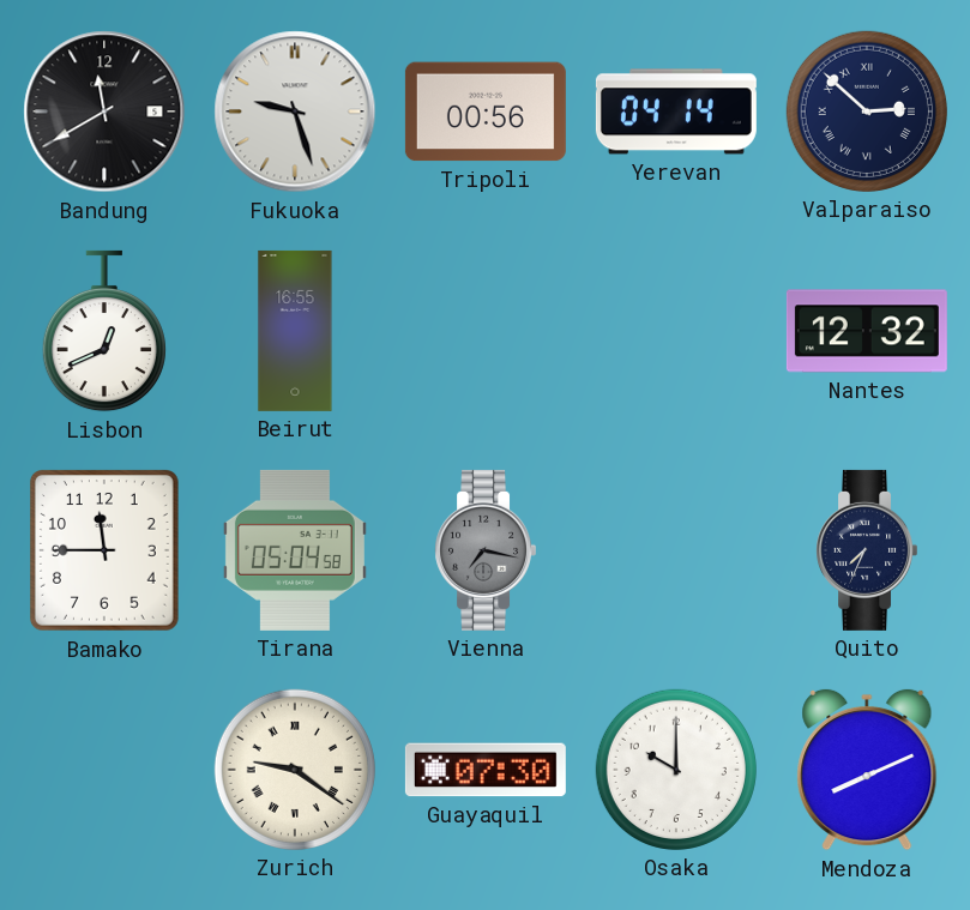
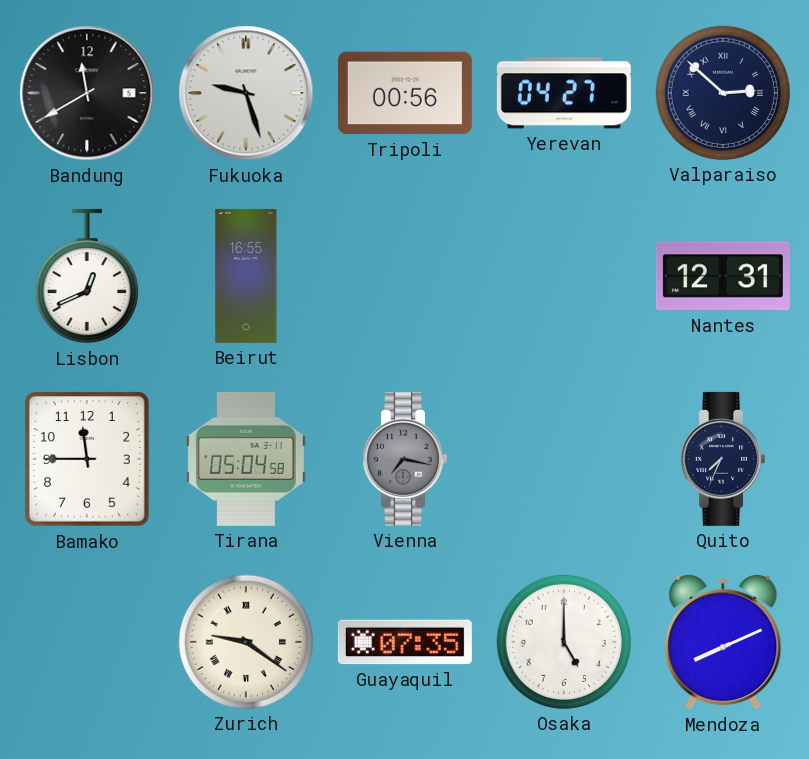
Yerevan: 04:14 -> 04:27
Nantes: 12:32 -> 12:31
Guayaquil: 07:30 -> 07:35
Osaka: 10:00 -> 5:00
